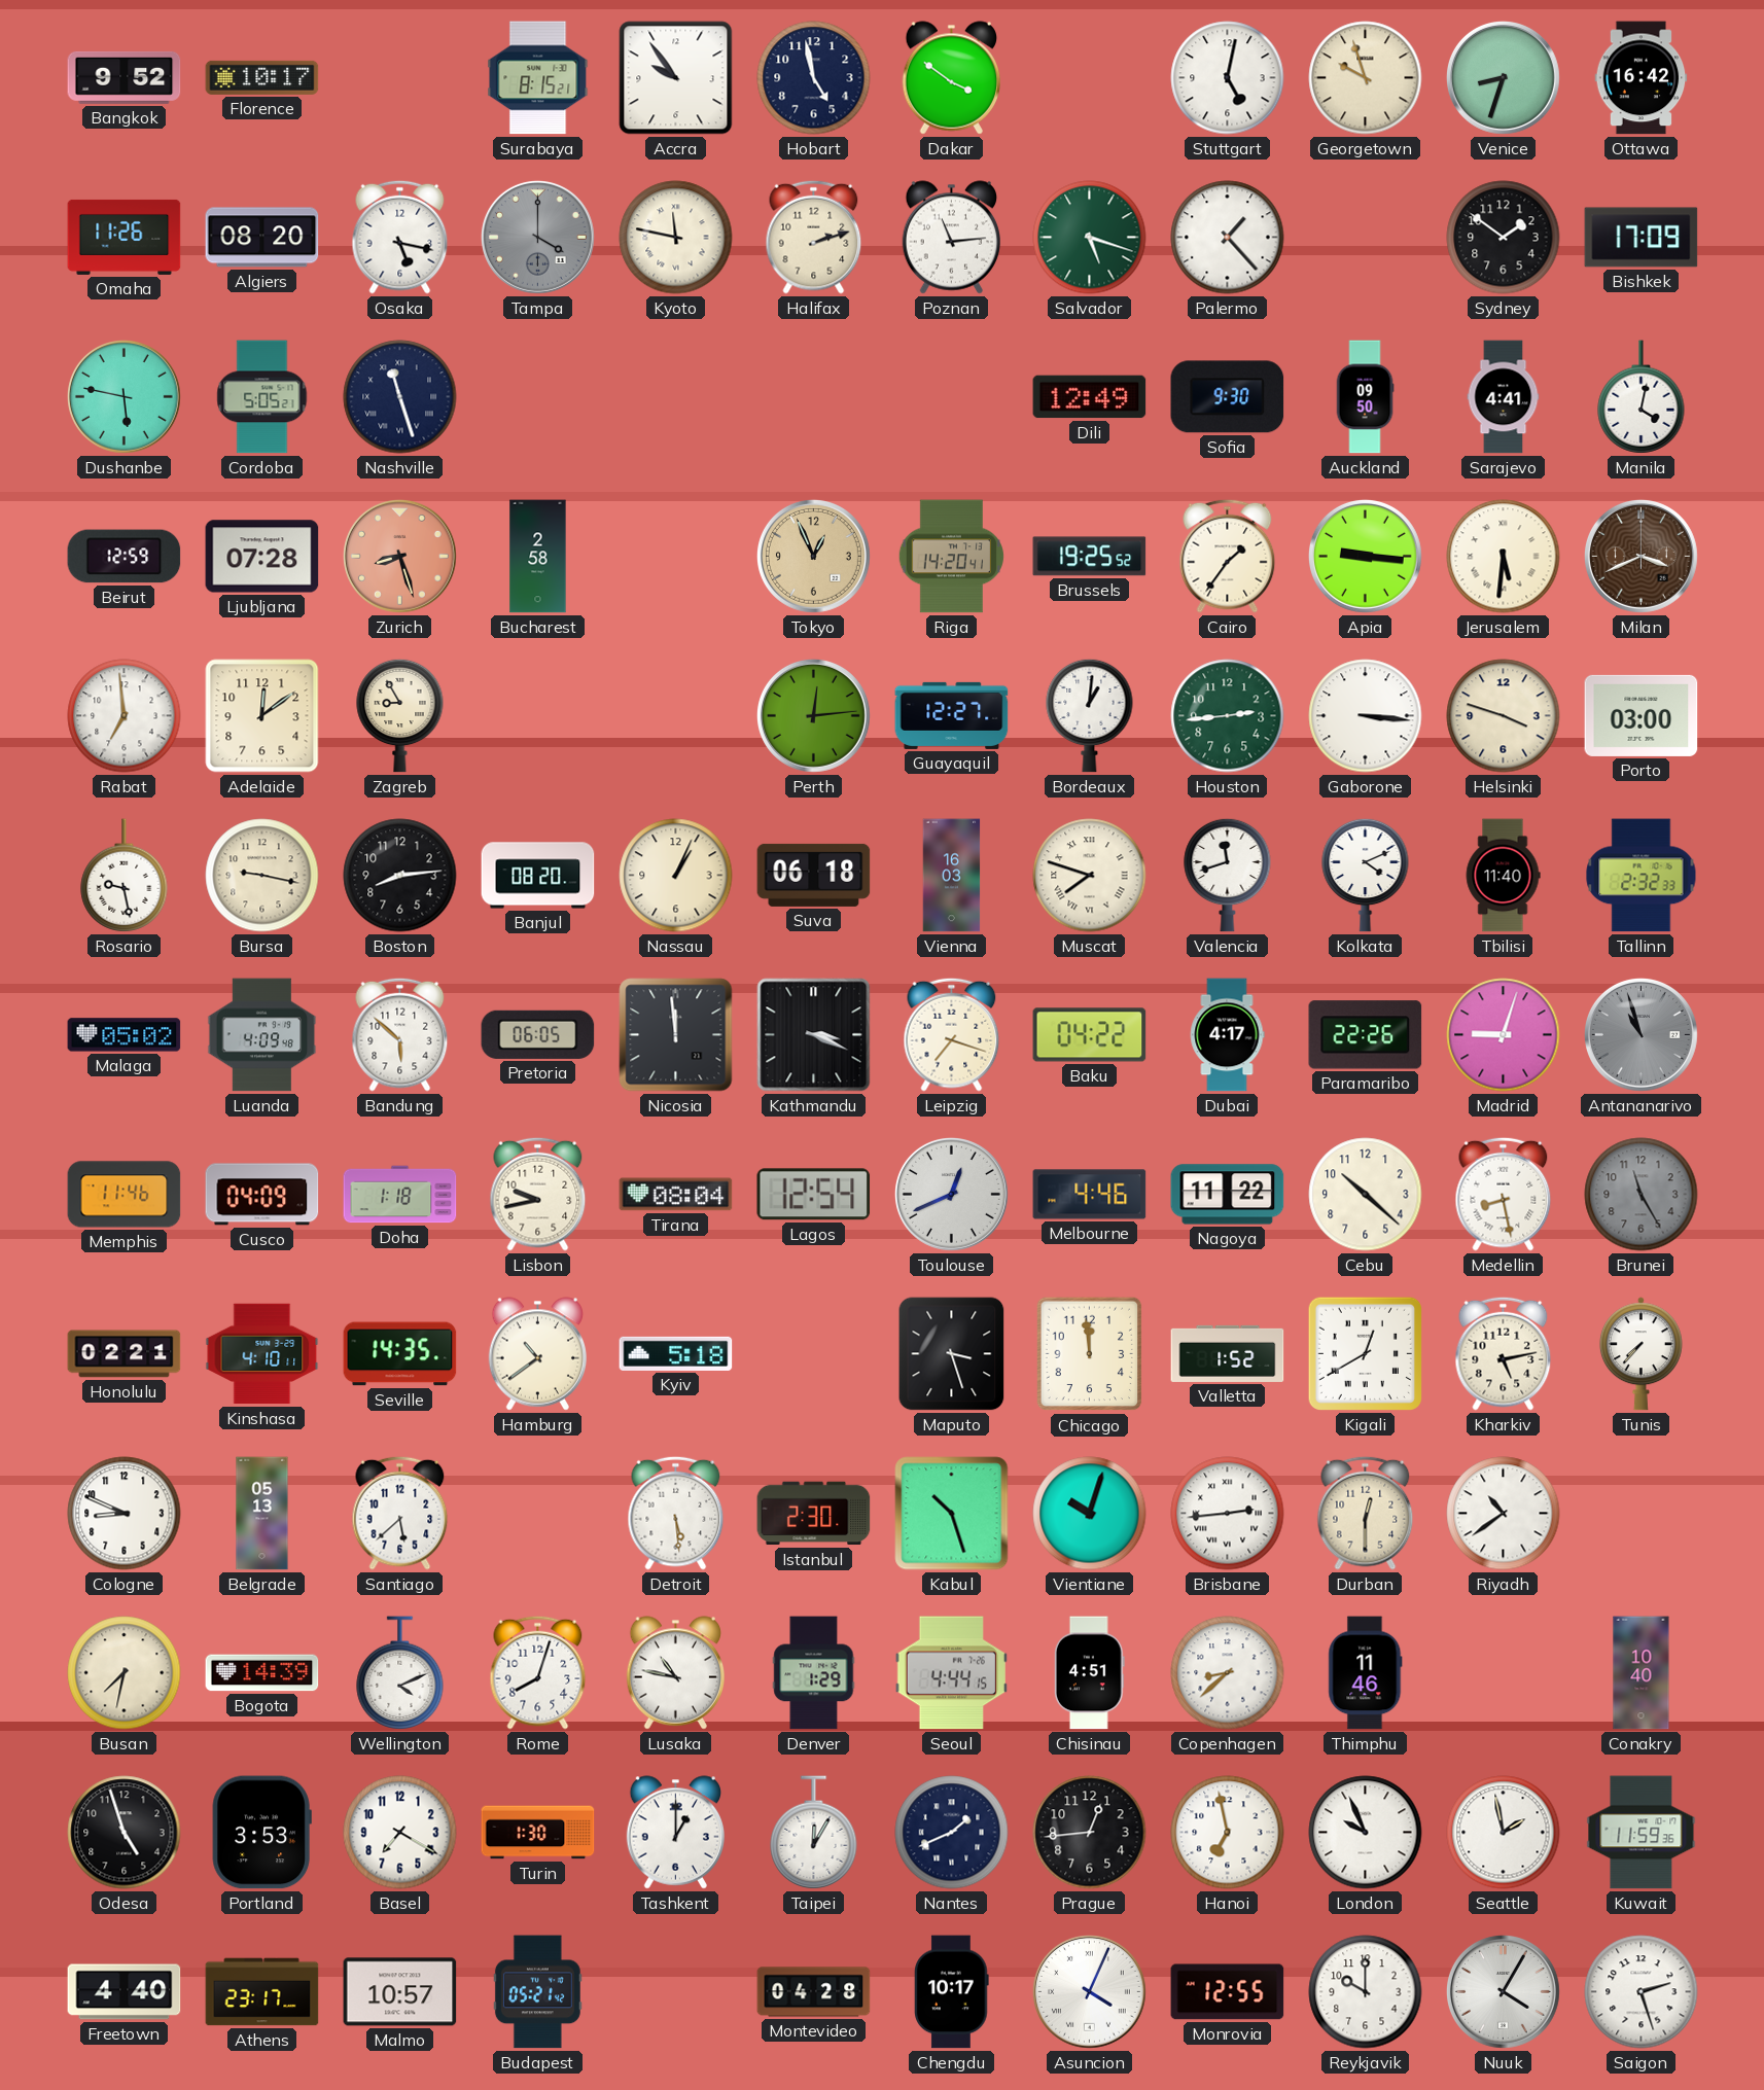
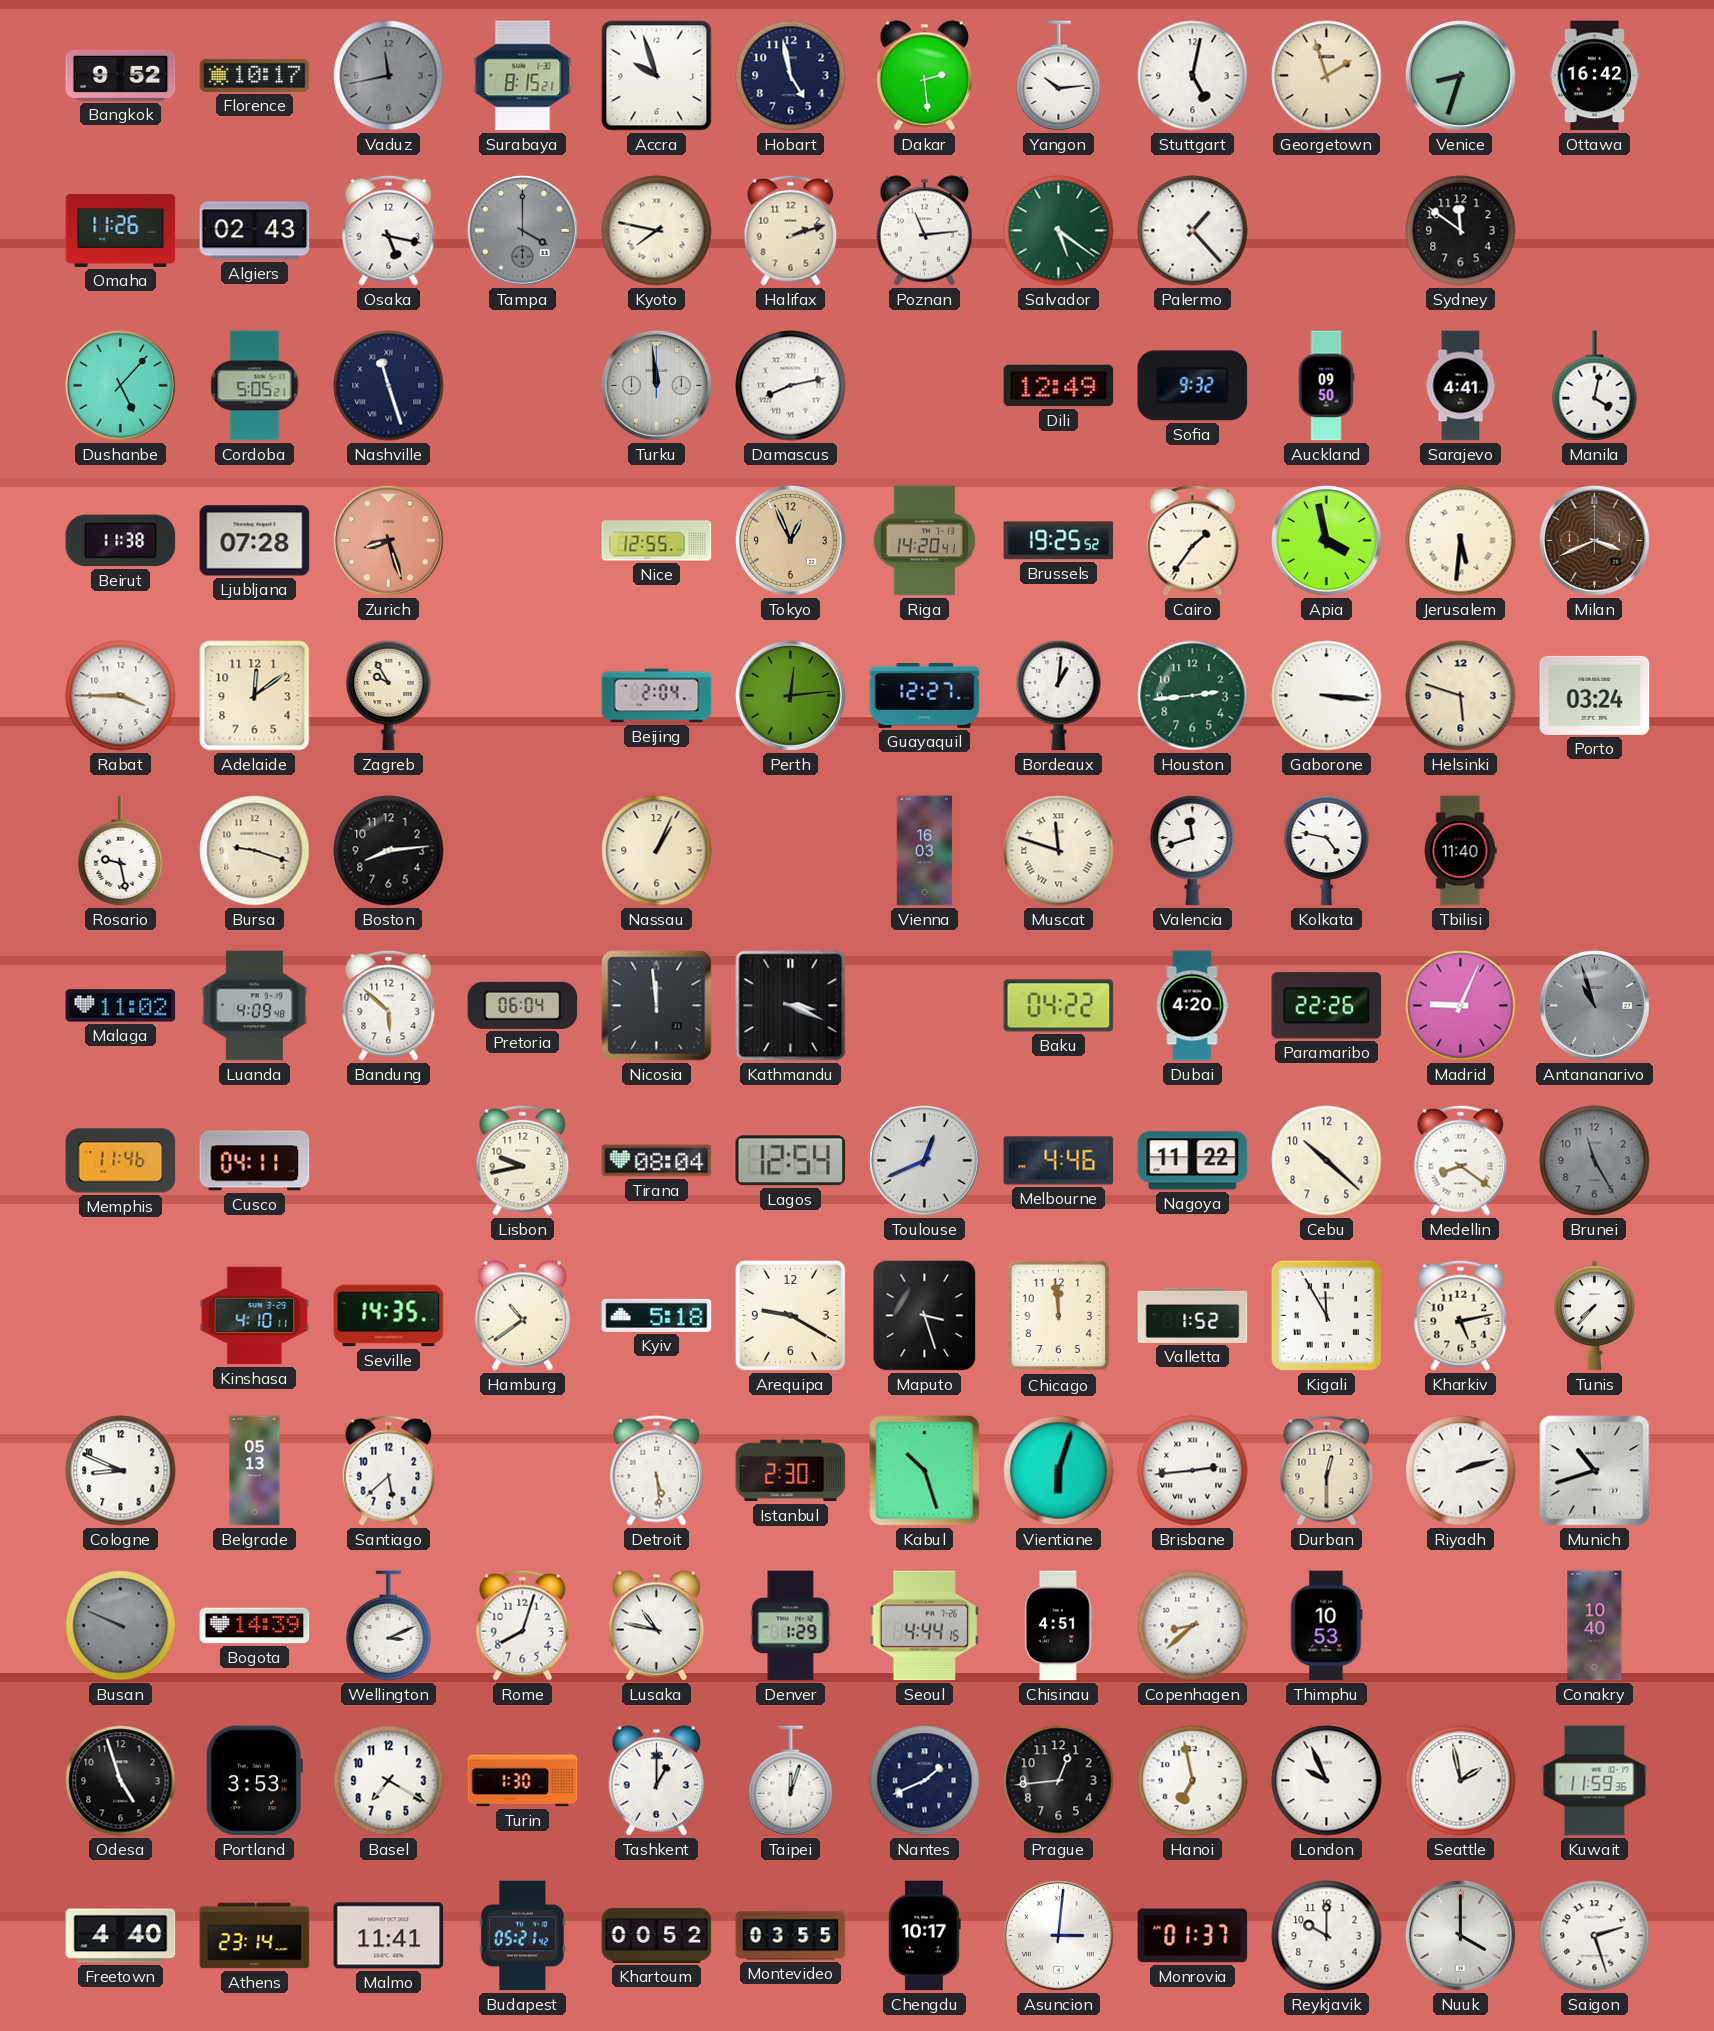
Vaduz: none -> 11:43
Accra: 9:54 -> 9:57
Dakar: 3:51 -> 2:29
Yangon: none -> 10:14
Georgetown: 9:57 -> 1:57
Algiers: 08:20 -> 02:43
Kyoto: 11:47 -> 7:47
Salvador: 5:18 -> 5:21
Sydney: 1:51 -> 11:51
Bishkek: 17:09 -> none
Dushanbe: 5:47 -> 5:07
Turku: none -> 11:59
Damascus: none -> 8:13
Sofia: 9:30 -> 9:32
Beirut: 12:59 -> 11:38
Bucharest: 2:58 -> none
Nice: none -> 12:55
Apia: 9:16 -> 3:58
Rabat: 6:59 -> 3:45
Zagreb: 8:55 -> 9:55
Beijing: none -> 2:04
Helsinki: 3:48 -> 5:48
Porto: 03:00 -> 03:24
Bursa: 9:17 -> 9:18
Banjul: 08:20 -> none
Suva: 06:18 -> none
Muscat: 7:48 -> 11:48
Kolkata: 4:11 -> 4:47
Tallinn: 2:32 -> none
Malaga: 05:02 -> 11:02
Pretoria: 06:05 -> 06:04
Leipzig: 7:18 -> none
Dubai: 4:17 -> 4:20
Madrid: 9:03 -> 9:04
Cusco: 04:09 -> 04:11
Doha: 1:18 -> none
Medellin: 8:28 -> 8:21
Honolulu: 02:21 -> none
Arequipa: none -> 9:20
Kigali: 12:40 -> 11:55
Vientiane: 10:03 -> 6:03
Riyadh: 10:39 -> 2:12
Munich: none -> 10:42
Busan: 7:32 -> 9:49
Busan dial: cream -> grey
Wellington: 4:11 -> 3:11
Thimphu: 11:46 -> 10:53
Taipei: 12:05 -> 12:03
Athens: 23:17 -> 23:14
Malmo: 10:57 -> 11:41
Khartoum: none -> 00:52
Montevideo: 04:28 -> 03:55
Asuncion: 4:04 -> 3:01
Monrovia: 12:55 -> 01:37
Nuuk: 4:05 -> 4:00
